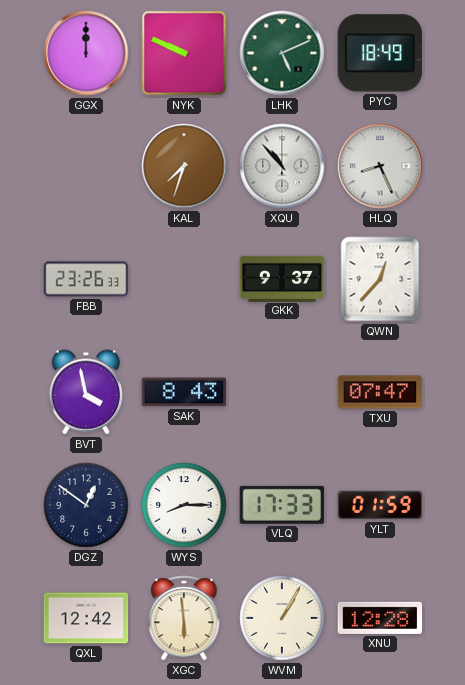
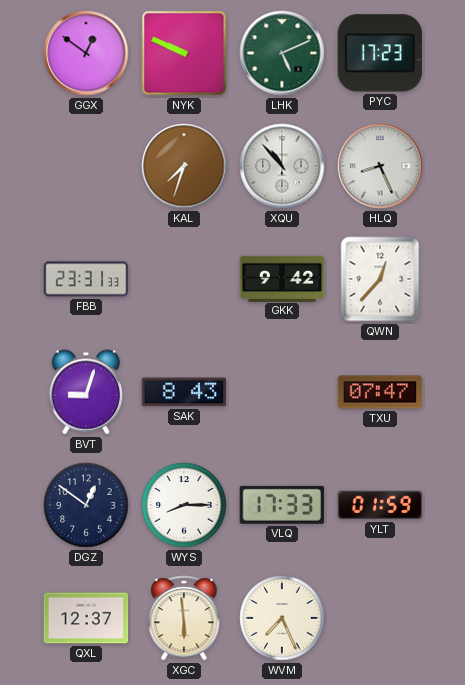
GGX: 12:00 -> 12:51
PYC: 18:49 -> 17:23
FBB: 23:26 -> 23:31
GKK: 9:37 -> 9:42
BVT: 3:58 -> 9:03
QXL: 12:42 -> 12:37
WVM: 1:05 -> 7:26
XNU: 12:28 -> none
